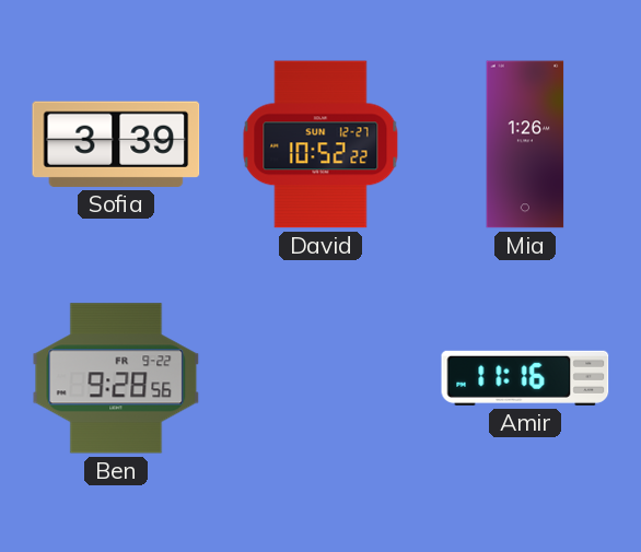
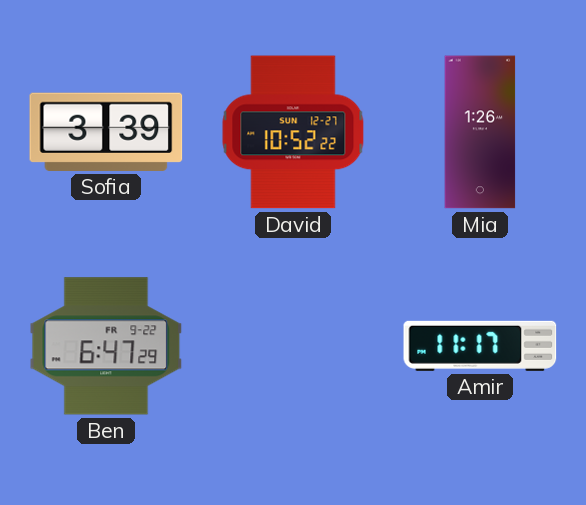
Ben: 9:28 -> 6:47
Amir: 11:16 -> 11:17
